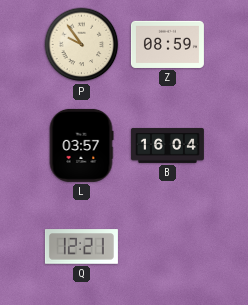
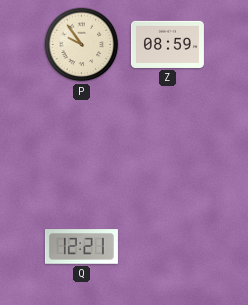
L: 03:57 -> none
B: 16:04 -> none
